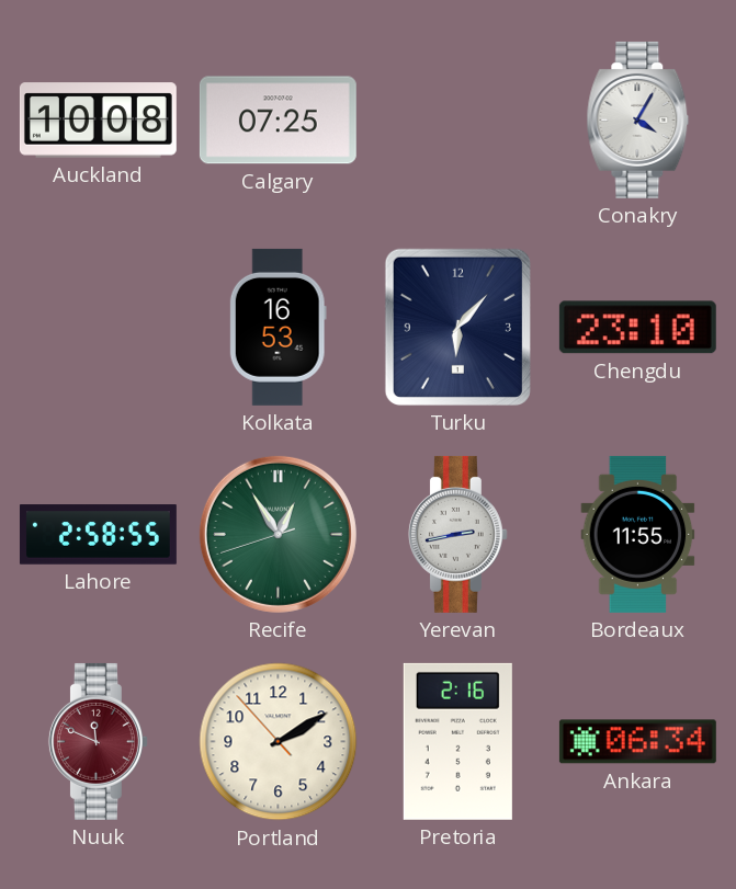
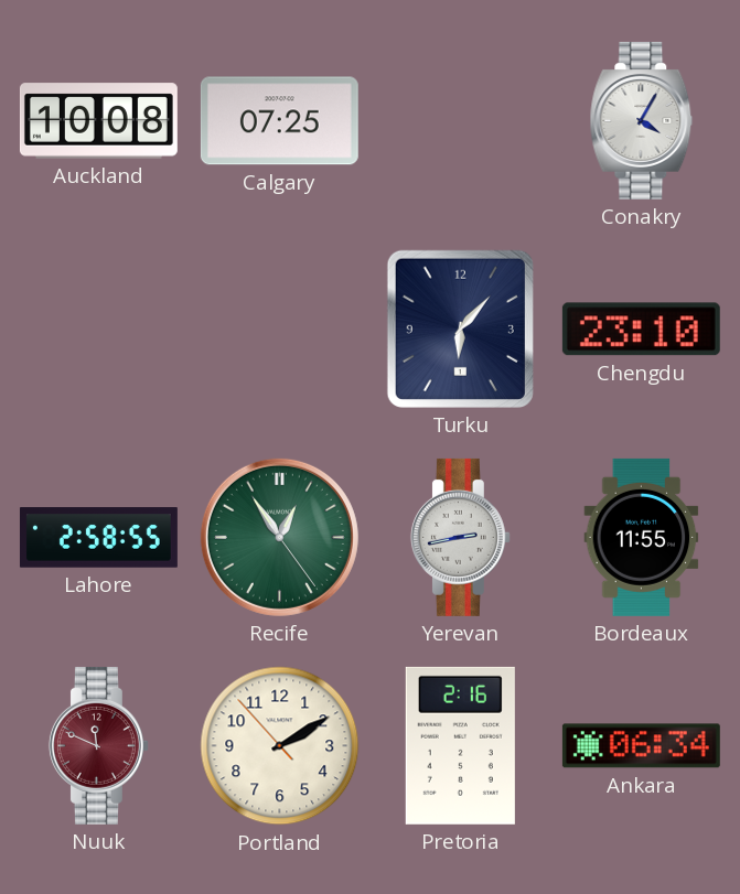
Kolkata: 16:53 -> none
Recife: 12:54:42 -> 12:54:24
